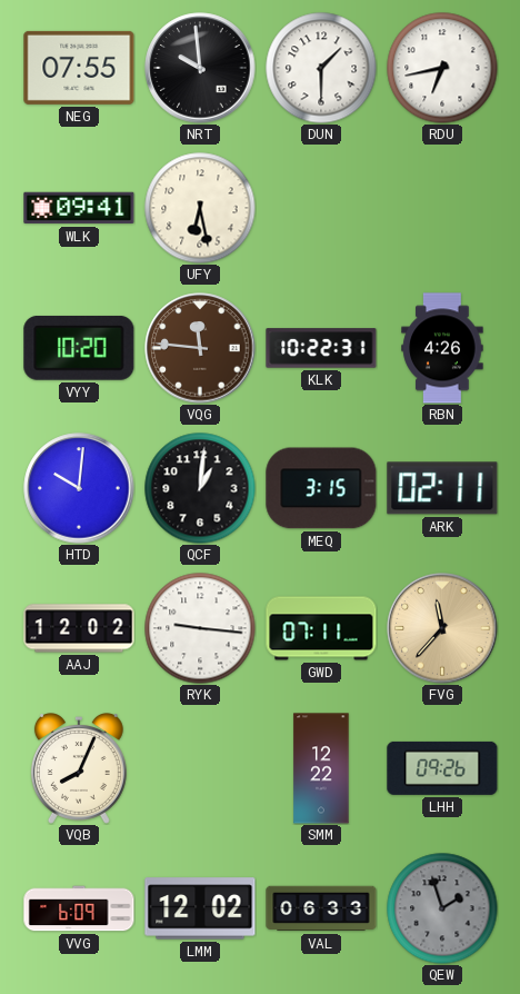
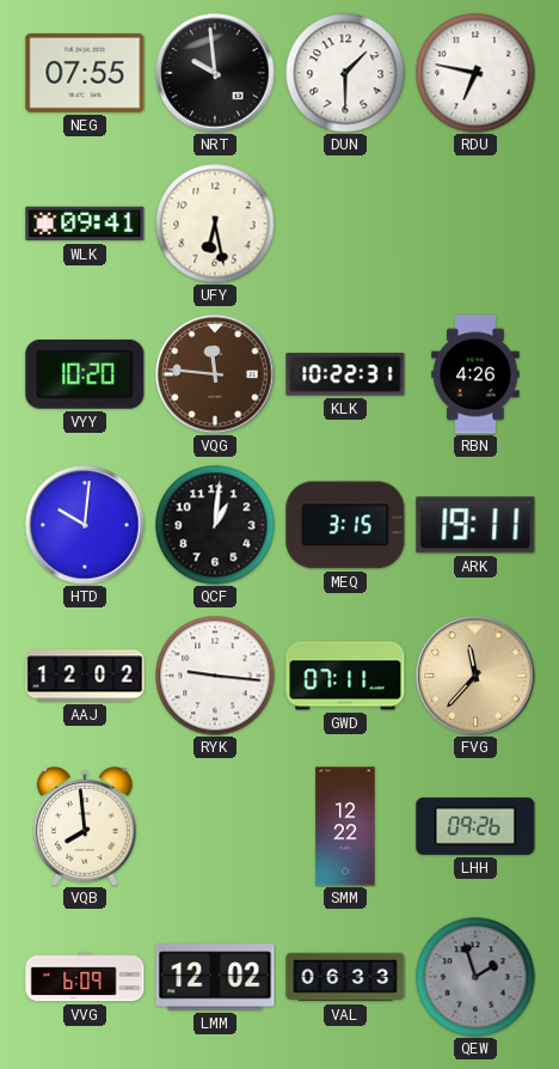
RDU: 6:43 -> 6:47
ARK: 02:11 -> 19:11
VQB: 8:04 -> 7:59
